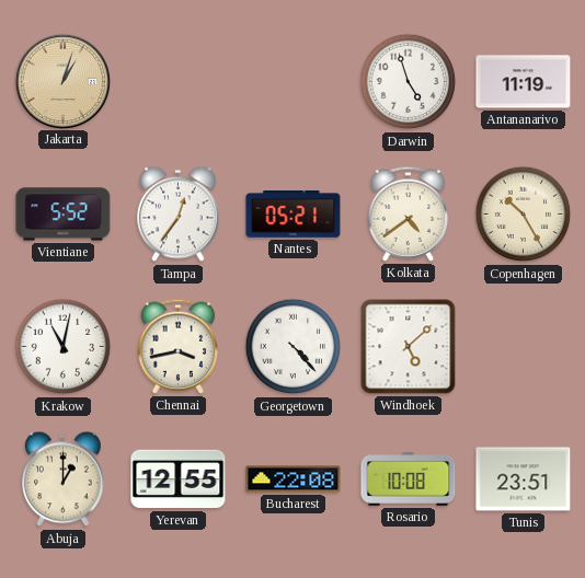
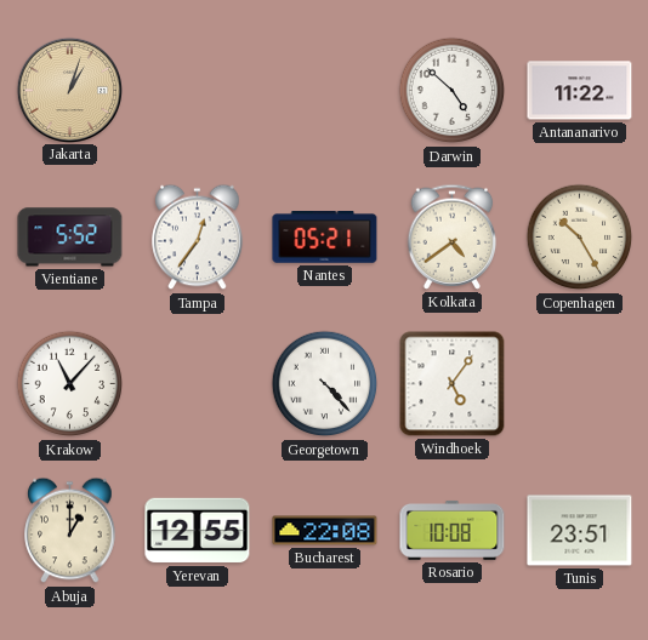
Darwin: 4:57 -> 4:52
Antananarivo: 11:19 -> 11:22
Krakow: 11:02 -> 11:07
Chennai: 3:43 -> none
Windhoek: 5:08 -> 5:06
